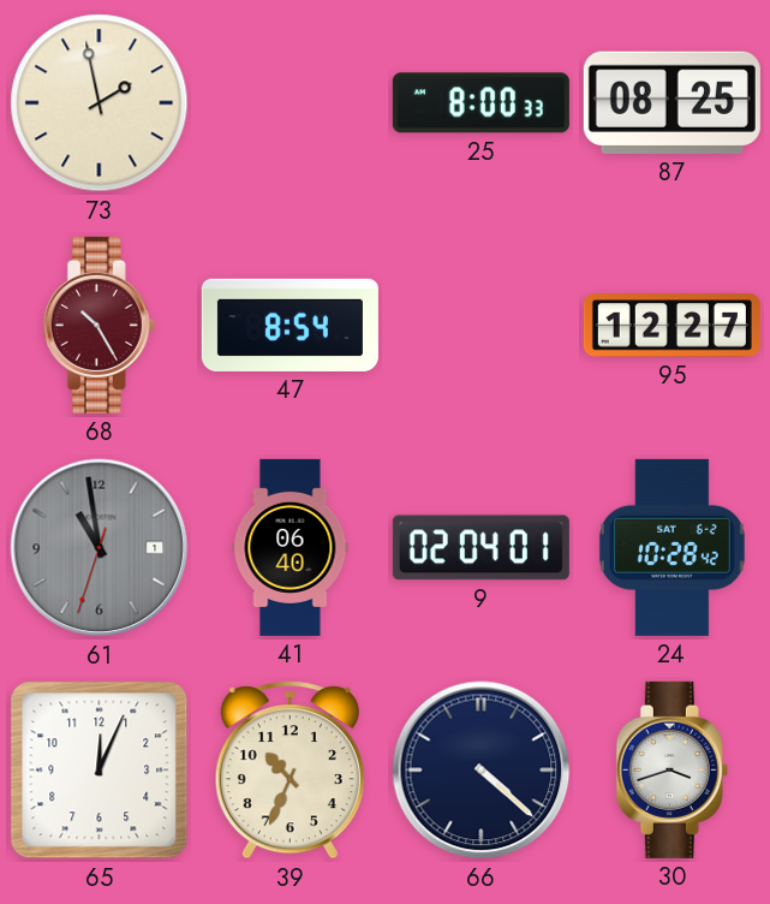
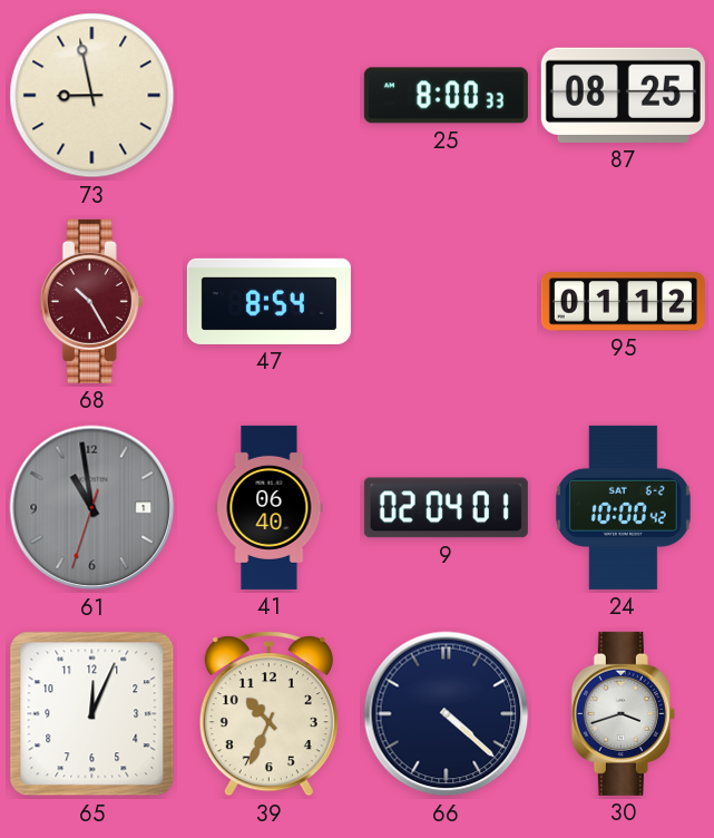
73: 1:58 -> 8:58
95: 12:27 -> 01:12
24: 10:28 -> 10:00
